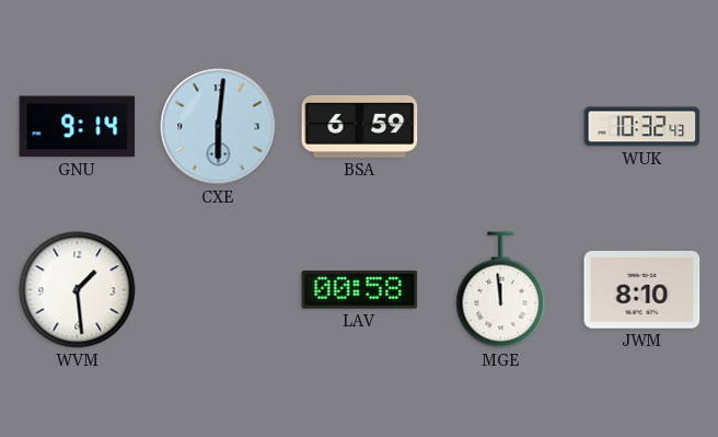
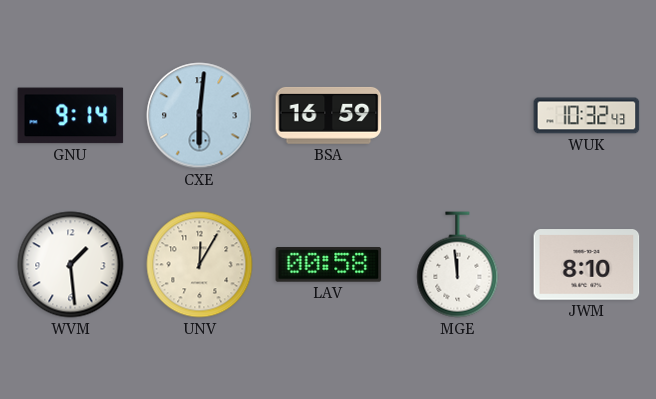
BSA: 6:59 -> 16:59
UNV: none -> 12:05
